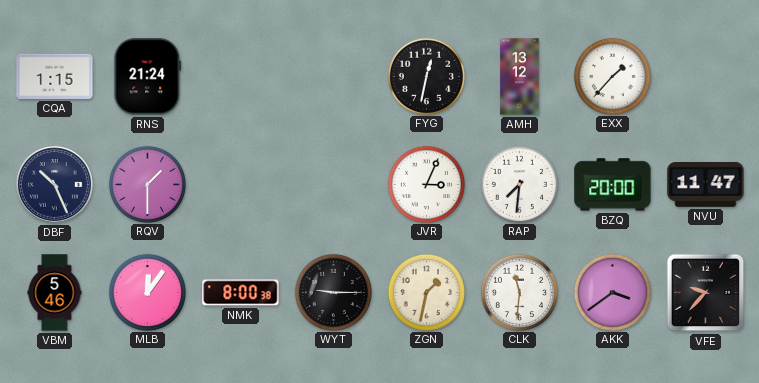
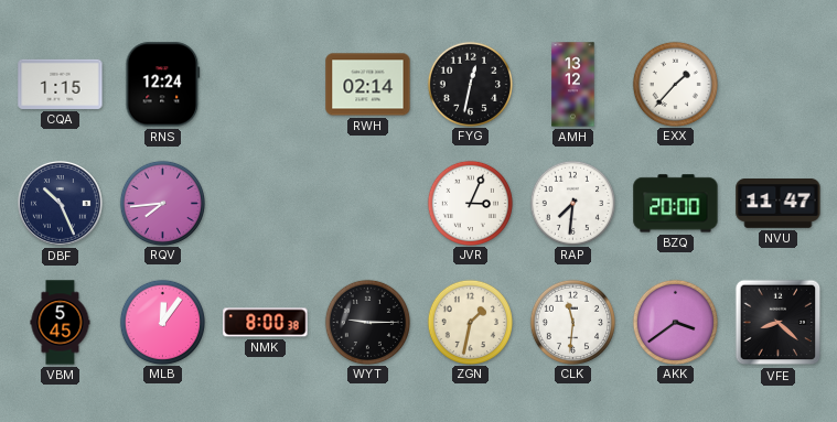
RNS: 21:24 -> 12:24
RWH: none -> 02:14
RQV: 1:30 -> 7:44
VBM: 5:46 -> 5:45
VFE: 9:37 -> 8:22
